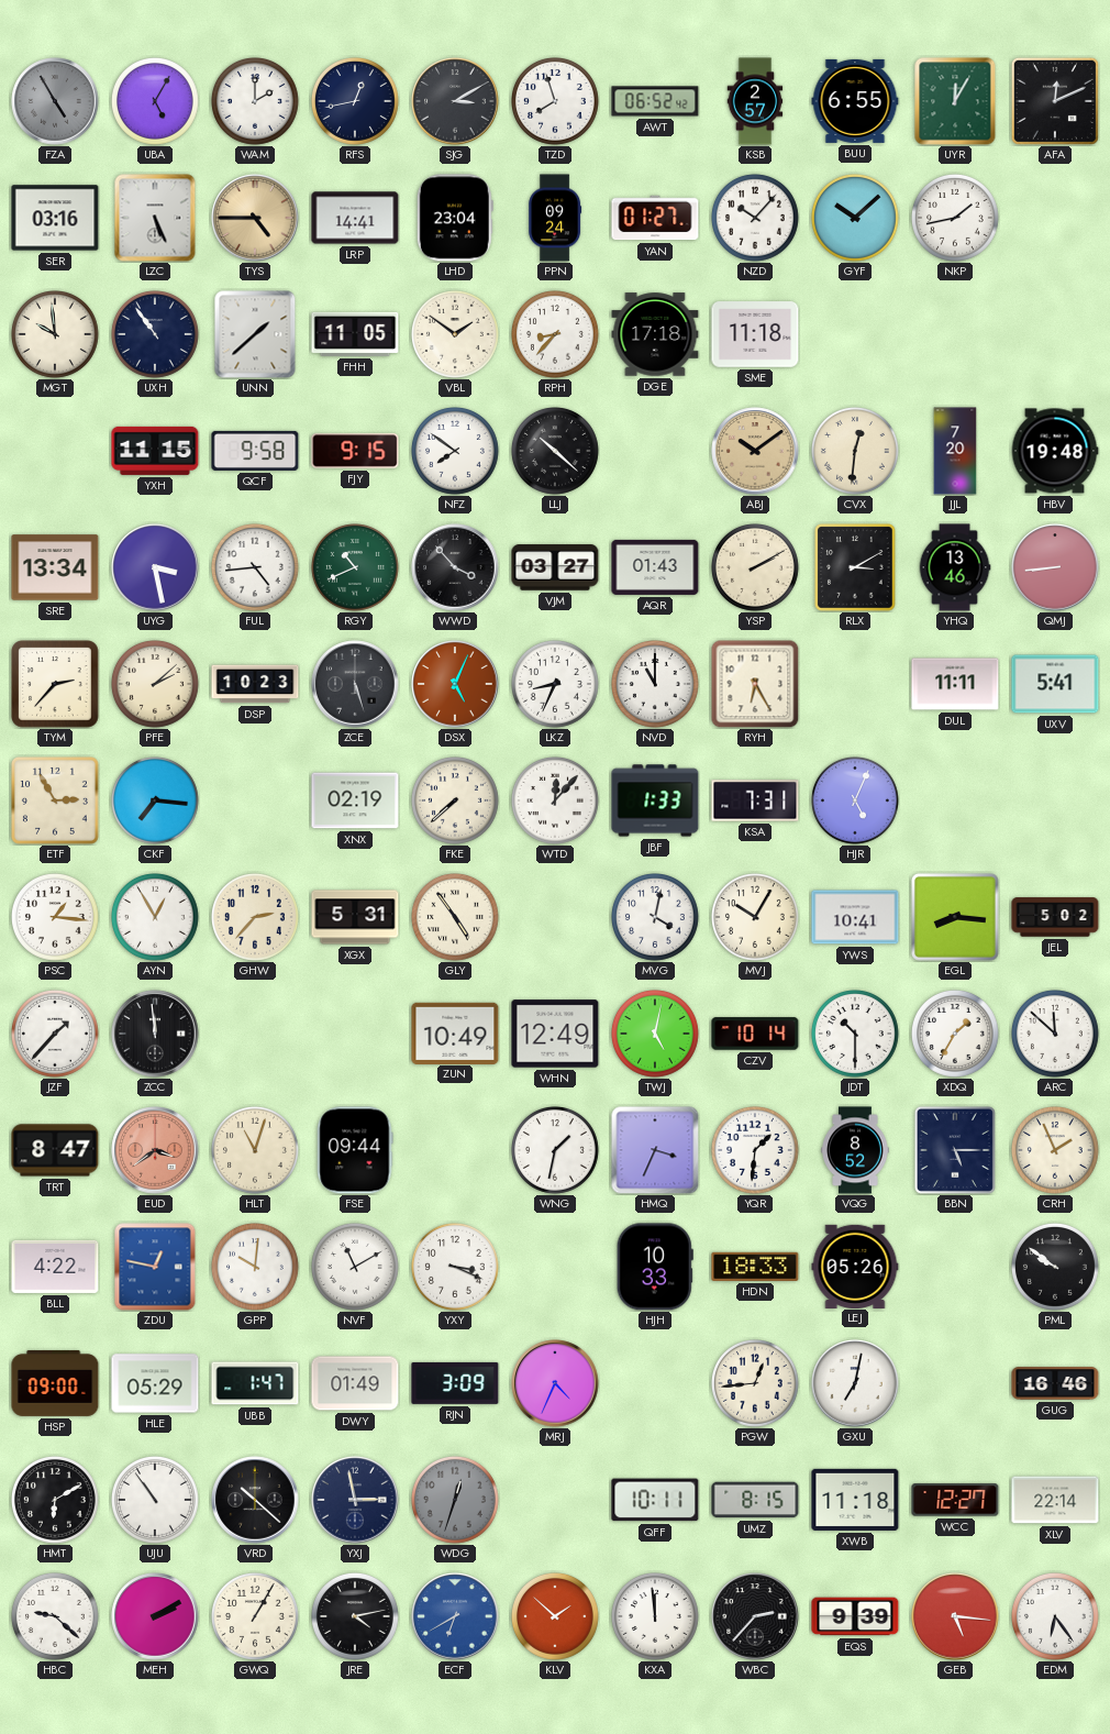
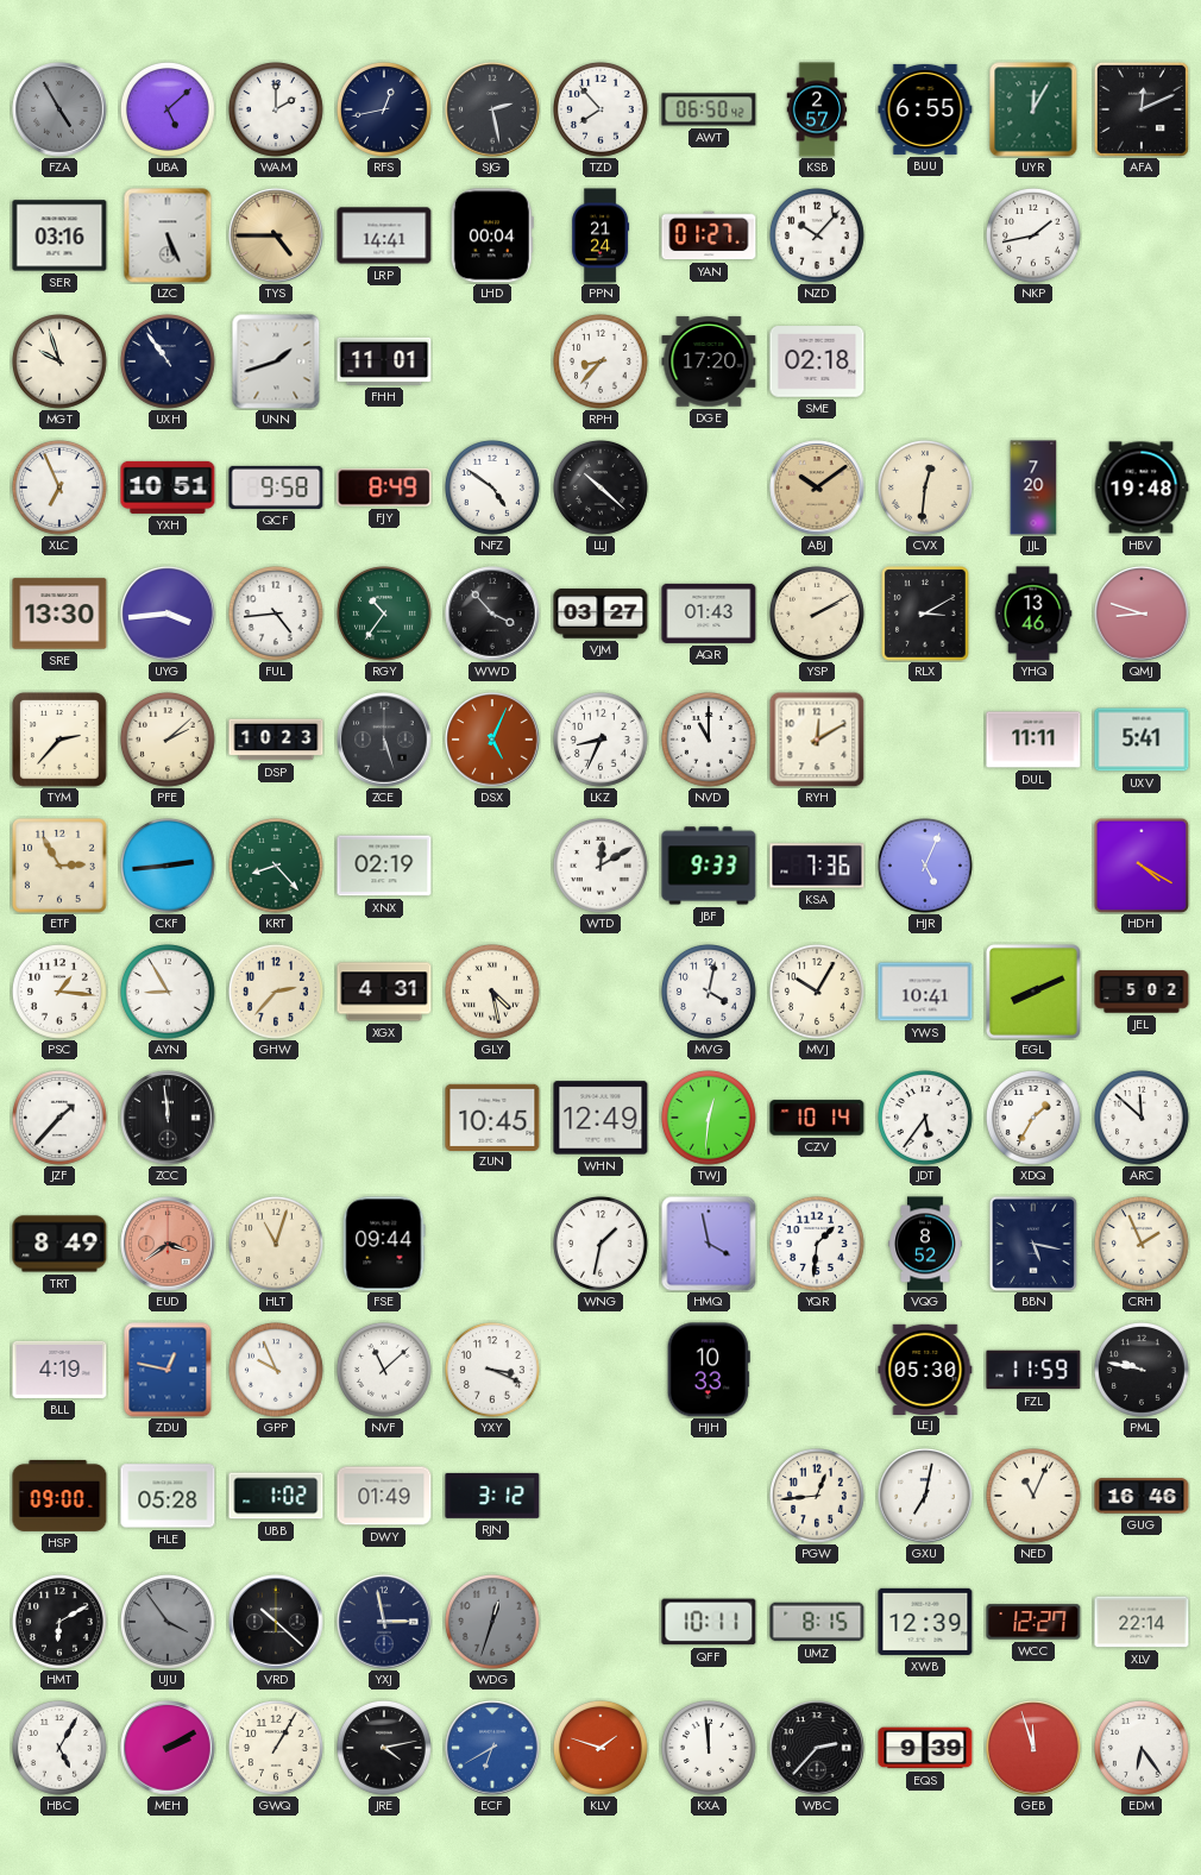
UBA: 5:05 -> 5:08
SJG: 3:10 -> 2:28
TZD: 7:57 -> 7:53
AWT: 06:52 -> 06:50
LHD: 23:04 -> 00:04
PPN: 09:24 -> 21:24
GYF: 10:08 -> none
MGT: 9:59 -> 9:57
UNN: 1:38 -> 1:42
FHH: 11:05 -> 11:01
VBL: 1:51 -> none
DGE: 17:18 -> 17:20
SME: 11:18 -> 02:18
XLC: none -> 6:56
YXH: 11:15 -> 10:51
FJY: 9:15 -> 8:49
NFZ: 7:51 -> 4:51
SRE: 13:34 -> 13:30
UYG: 3:28 -> 3:44
RGY: 10:41 -> 10:36
QMJ: 8:44 -> 8:48
RYH: 6:25 -> 12:10
CKF: 7:16 -> 2:44
KRT: none -> 8:23
FKE: 7:38 -> none
WTD: 12:07 -> 12:10
JBF: 1:33 -> 9:33
KSA: 7:31 -> 7:36
HDH: none -> 4:20
AYN: 12:55 -> 8:55
XGX: 5:31 -> 4:31
GLY: 4:54 -> 4:28
EGL: 8:16 -> 8:11
ZUN: 10:49 -> 10:45
TWJ: 5:02 -> 12:31
JDT: 10:30 -> 5:36
TRT: 8:47 -> 8:49
HMQ: 3:34 -> 3:58
BBN: 5:15 -> 5:17
BLL: 4:22 -> 4:19
GPP: 10:01 -> 9:56
NVF: 11:10 -> 11:08
HDN: 18:33 -> none
LEJ: 05:26 -> 05:30
FZL: none -> 11:59
PML: 9:51 -> 9:47
HLE: 05:29 -> 05:28
UBB: 1:47 -> 1:02
RJN: 3:09 -> 3:12
MRJ: 4:34 -> none
NED: none -> 11:04
UJU: 10:54 -> 3:54
UJU dial: white -> grey
XWB: 11:18 -> 12:39
HBC: 9:22 -> 5:05
KLV: 1:52 -> 1:48
GEB: 5:16 -> 11:57
